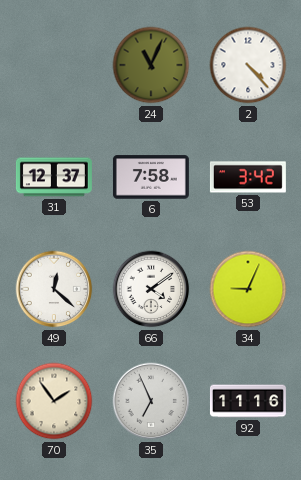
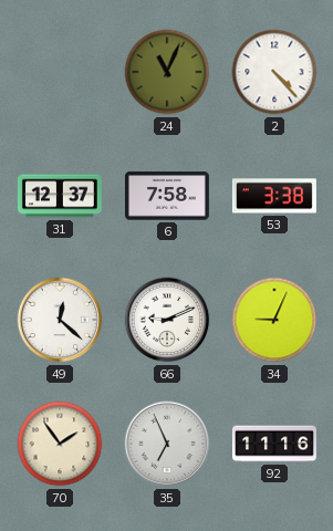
53: 3:42 -> 3:38
66: 4:09 -> 9:11
